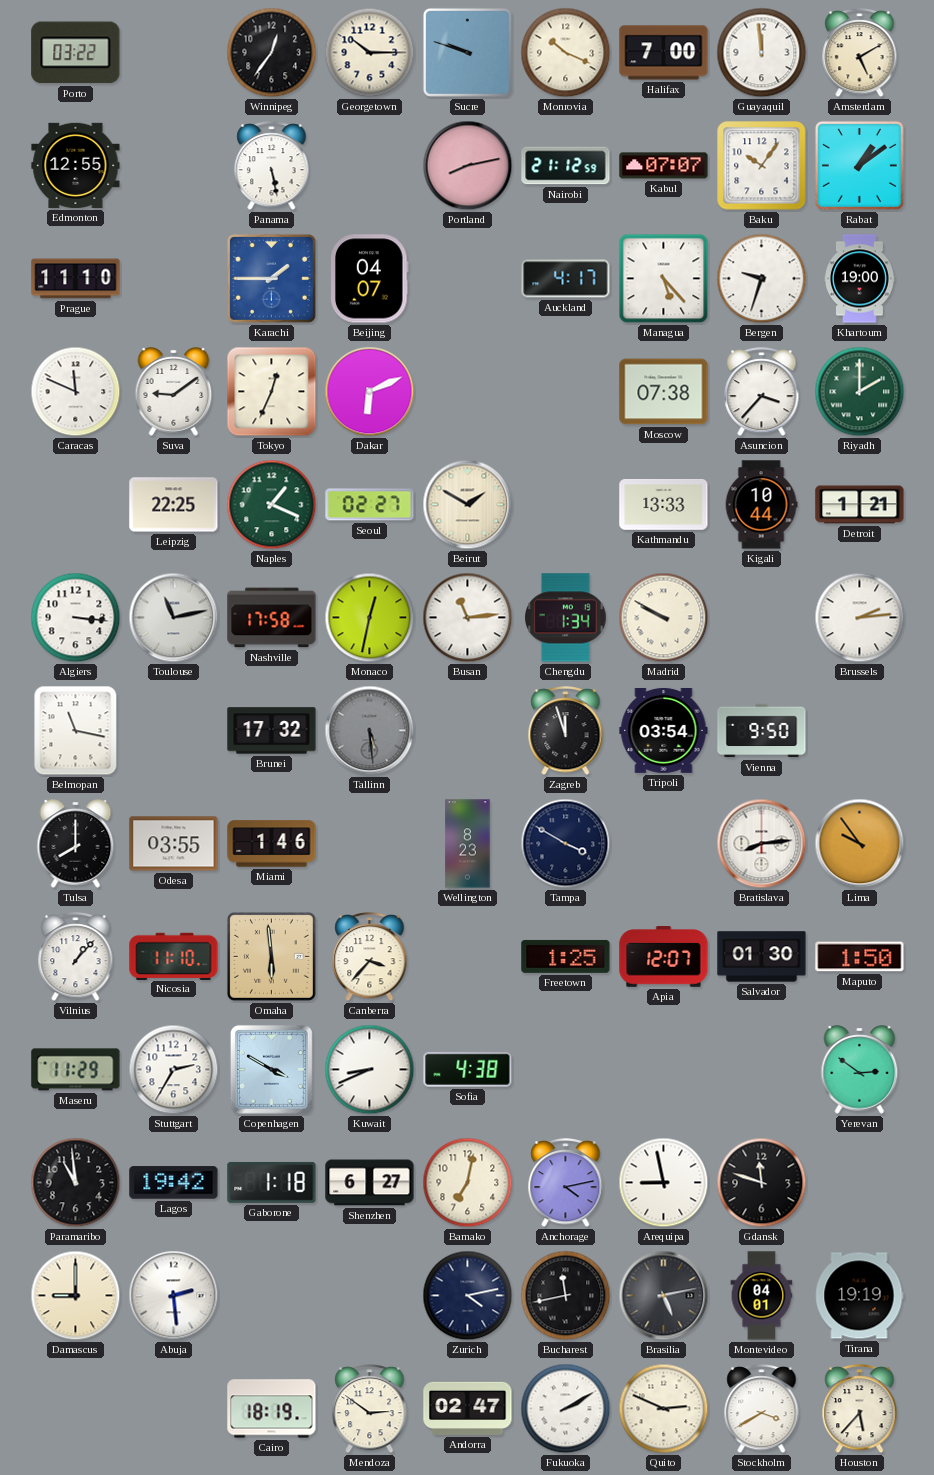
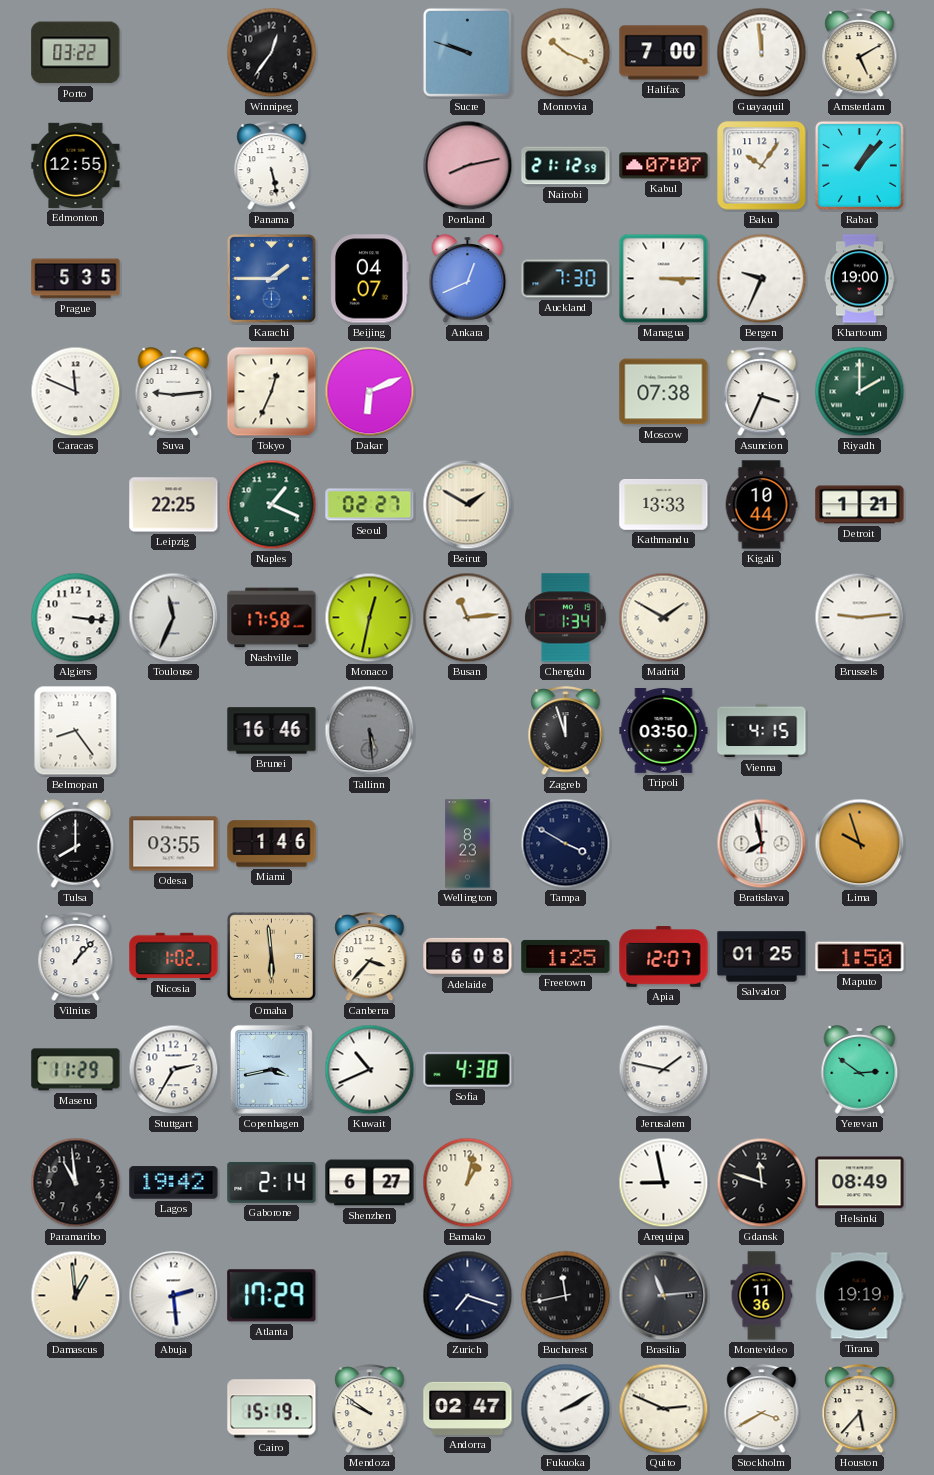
Georgetown: 10:15 -> none
Rabat: 1:09 -> 1:07
Prague: 11:10 -> 5:35
Ankara: none -> 12:41
Auckland: 4:17 -> 7:30
Managua: 5:23 -> 3:15
Bergen: 9:33 -> 9:34
Suva: 9:09 -> 9:14
Asuncion: 3:37 -> 3:34
Toulouse: 11:13 -> 11:34
Madrid: 9:50 -> 1:50
Brussels: 2:14 -> 9:14
Belmopan: 11:17 -> 8:24
Brunei: 17:32 -> 16:46
Tripoli: 03:54 -> 03:50
Vienna: 9:50 -> 4:15
Bratislava: 8:14 -> 7:58
Lima: 9:54 -> 9:57
Nicosia: 11:10 -> 1:02
Adelaide: none -> 6:08
Salvador: 01:30 -> 01:25
Copenhagen: 3:50 -> 3:43
Kuwait: 8:41 -> 10:41
Jerusalem: none -> 1:47
Gaborone: 1:18 -> 2:14
Bamako: 7:02 -> 1:02
Anchorage: 4:13 -> none
Helsinki: none -> 08:49
Damascus: 9:00 -> 12:59
Atlanta: none -> 17:29
Zurich: 4:13 -> 7:18
Brasilia: 5:13 -> 11:14
Montevideo: 04:01 -> 11:36
Cairo: 18:19 -> 15:19
Mendoza: 2:51 -> 9:51
